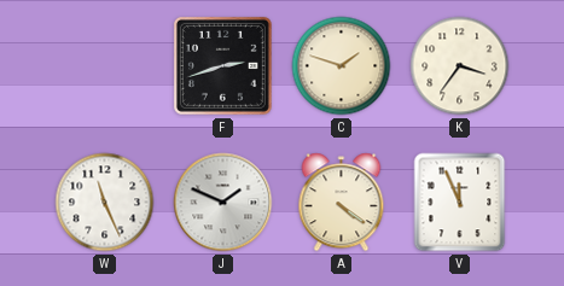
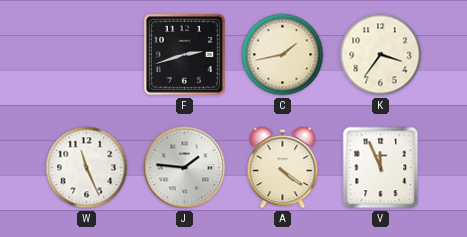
C: 1:48 -> 1:43
J: 1:49 -> 1:46
